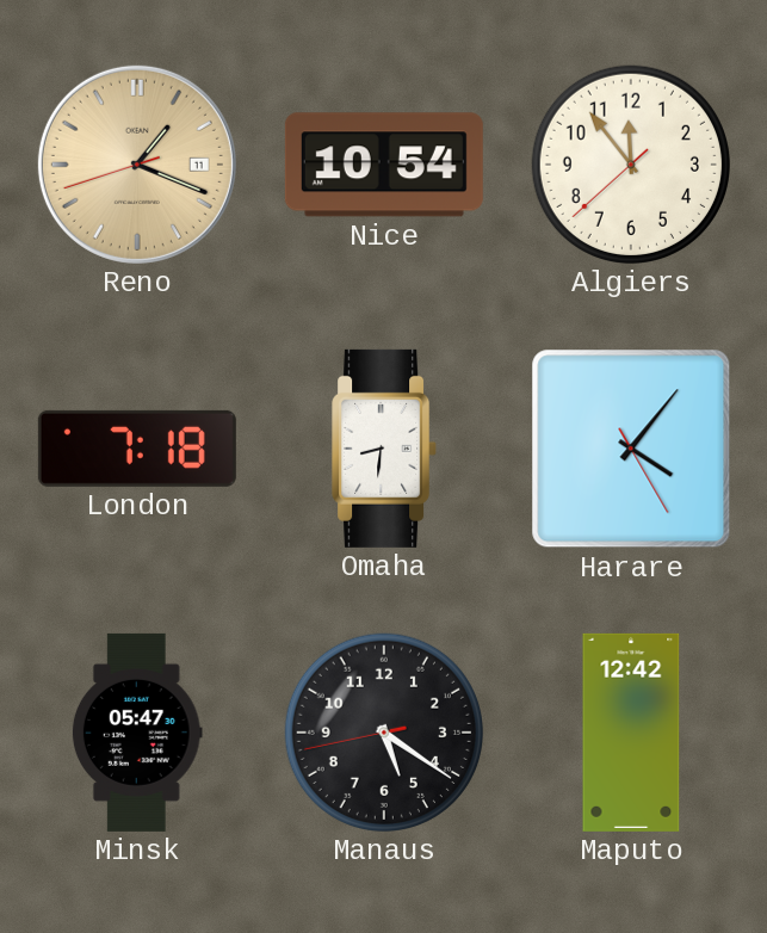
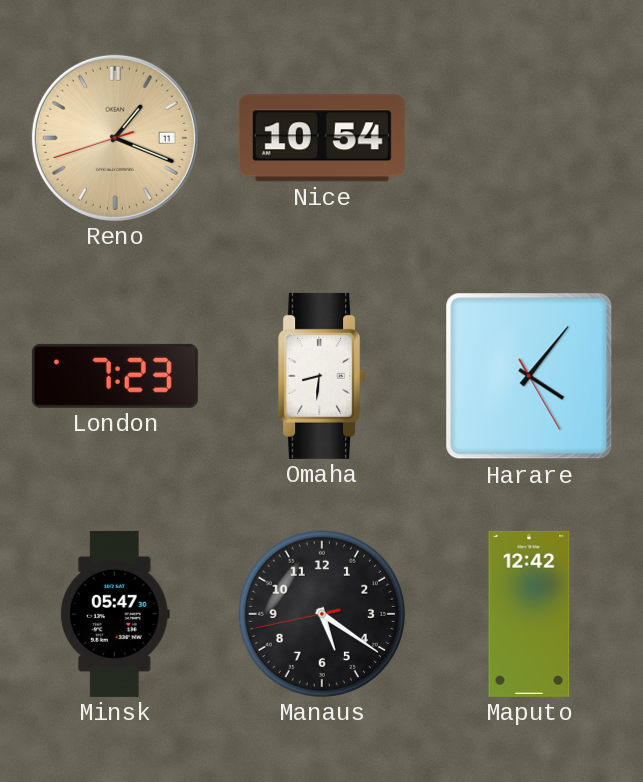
Algiers: 11:53 -> none
London: 7:18 -> 7:23
